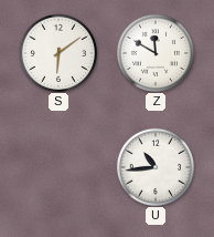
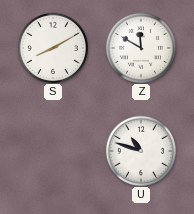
S: 6:09 -> 8:10
U: 10:44 -> 10:48
